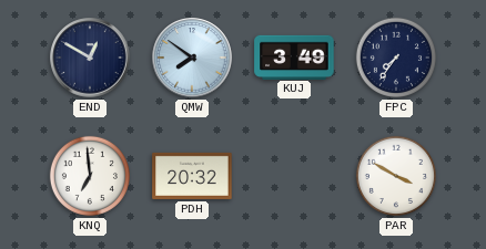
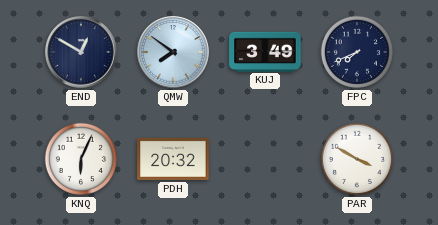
FPC: 7:36 -> 7:41
KNQ: 6:59 -> 6:04
